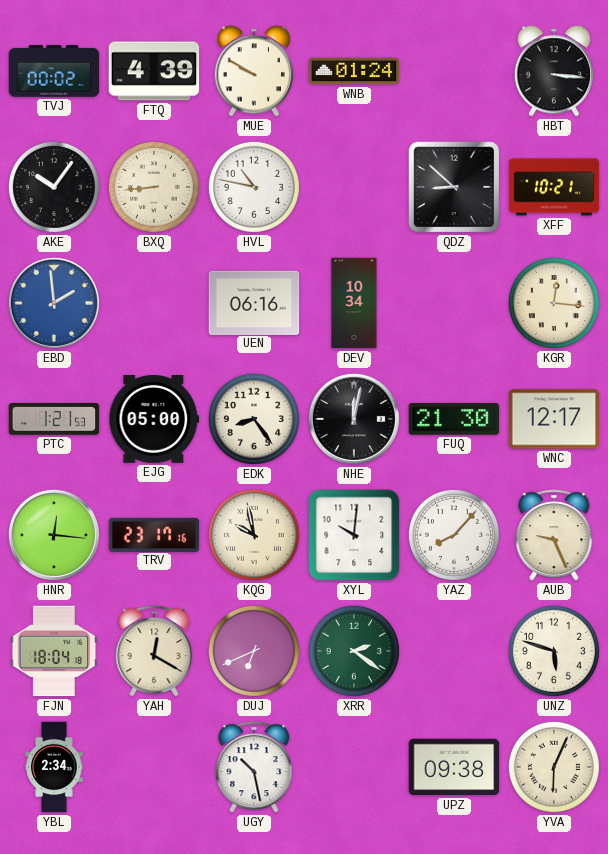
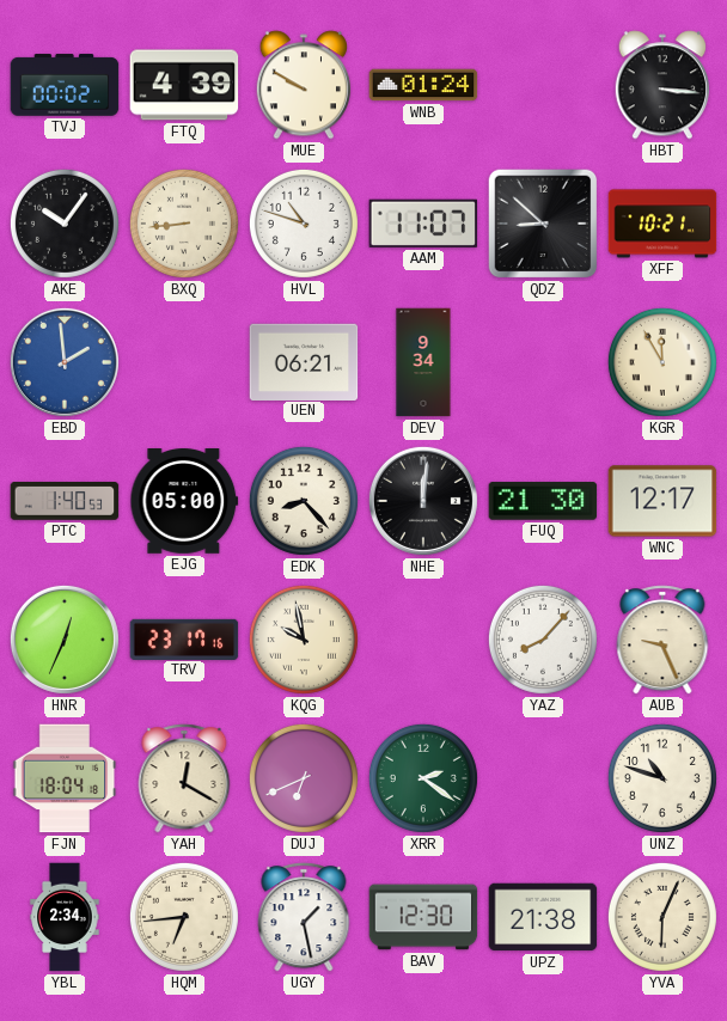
HVL: 10:47 -> 10:48
AAM: none -> 11:07
UEN: 06:16 -> 06:21
DEV: 10:34 -> 9:34
KGR: 12:16 -> 11:55
PTC: 1:21 -> 1:40
EDK: 8:24 -> 8:23
NHE: 12:02 -> 12:01
HNR: 12:16 -> 12:34
XYL: 10:01 -> none
UNZ: 5:48 -> 10:48
HQM: none -> 6:44
UGY: 10:28 -> 1:28
BAV: none -> 12:30
UPZ: 09:38 -> 21:38
